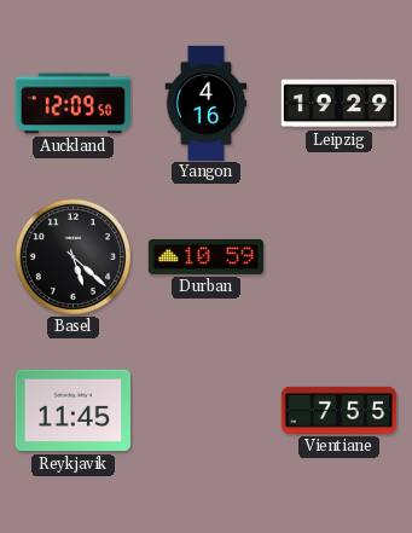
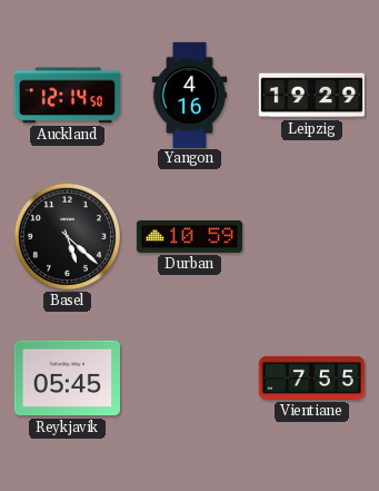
Auckland: 12:09 -> 12:14
Reykjavik: 11:45 -> 05:45
